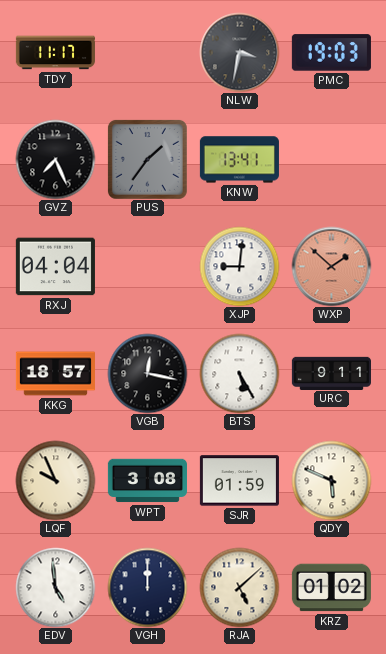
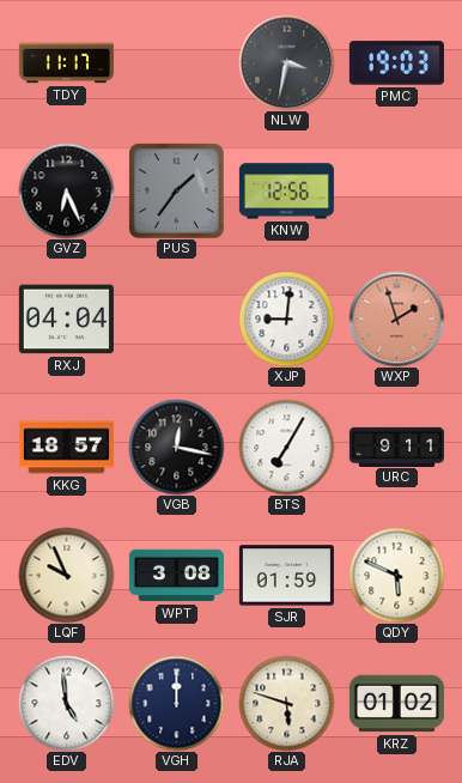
GVZ: 7:26 -> 6:26
KNW: 13:41 -> 12:56
WXP: 1:52 -> 1:57
BTS: 5:25 -> 7:05
RJA: 5:08 -> 5:48
